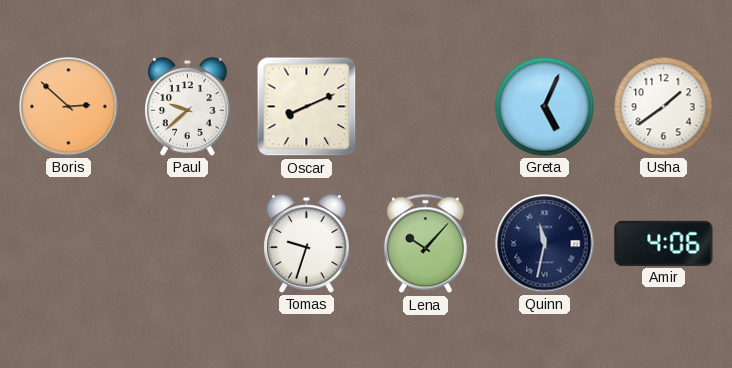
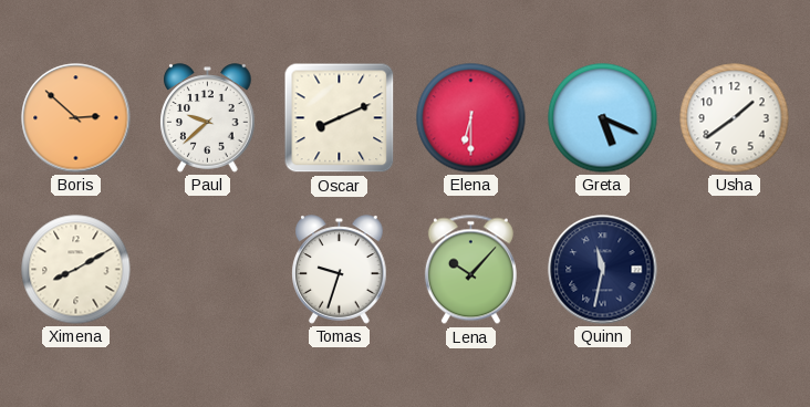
Elena: none -> 6:30
Greta: 5:04 -> 5:19
Ximena: none -> 8:10
Amir: 4:06 -> none
